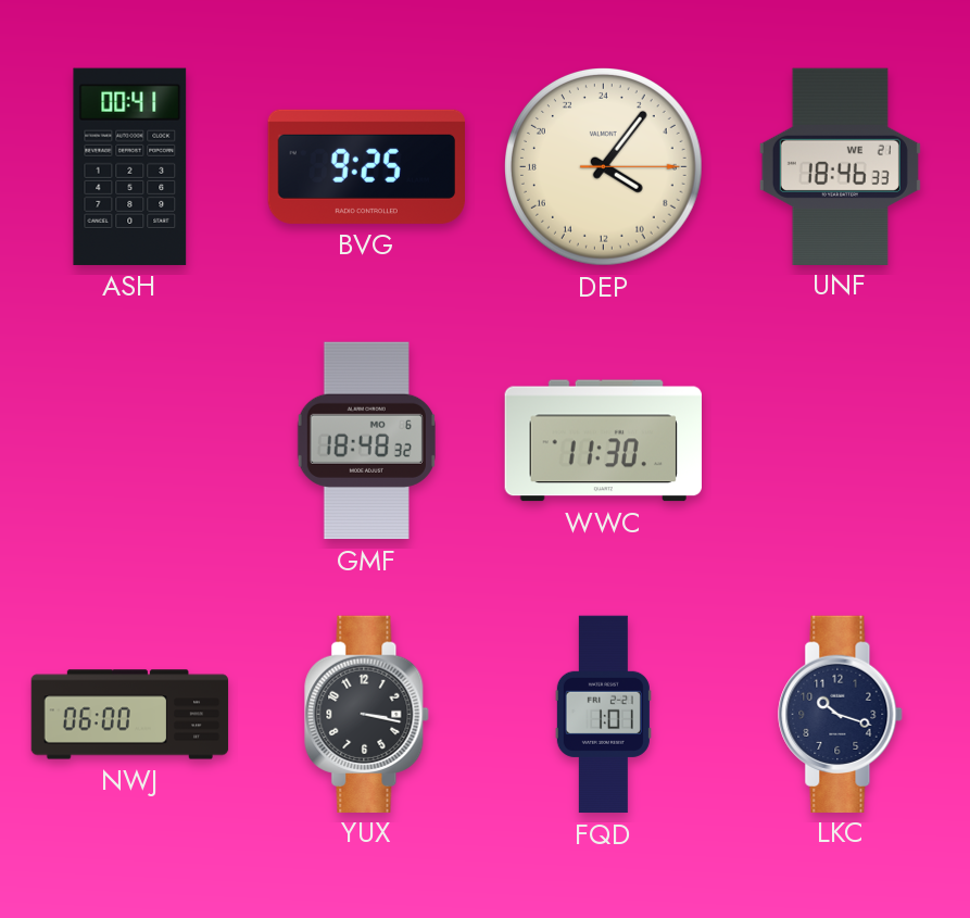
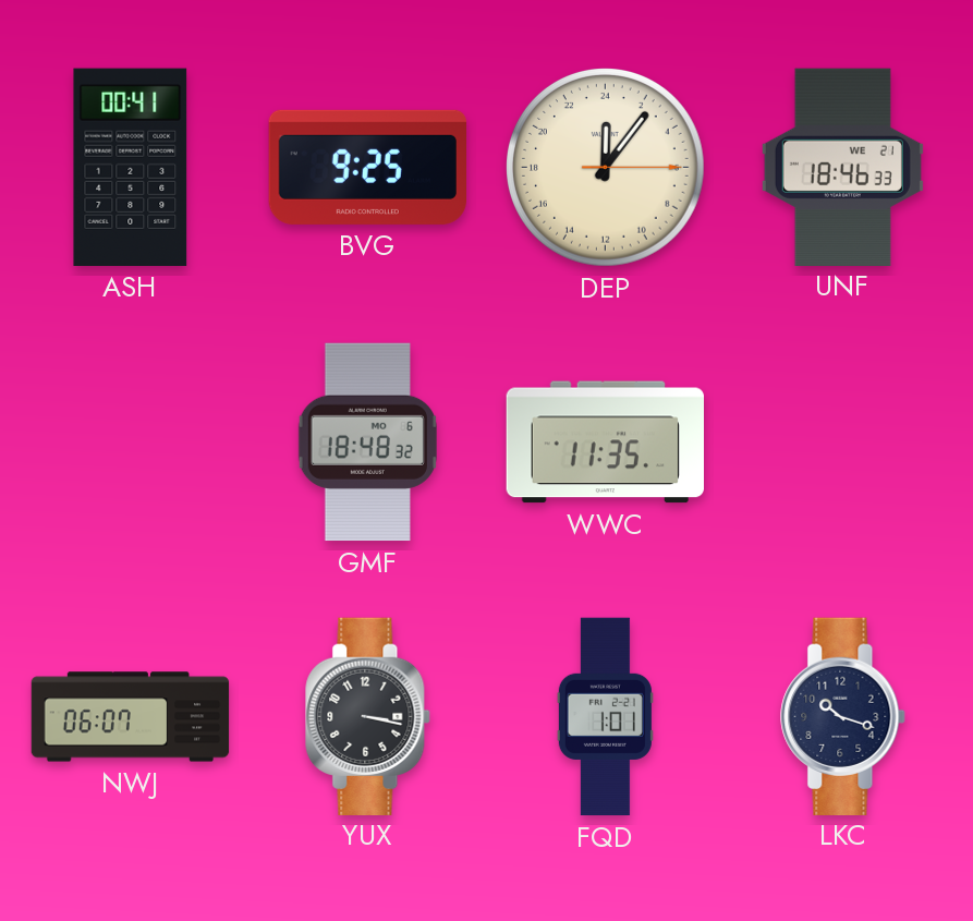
DEP: 8:06 -> 0:06
WWC: 11:30 -> 11:35
NWJ: 06:00 -> 06:07
